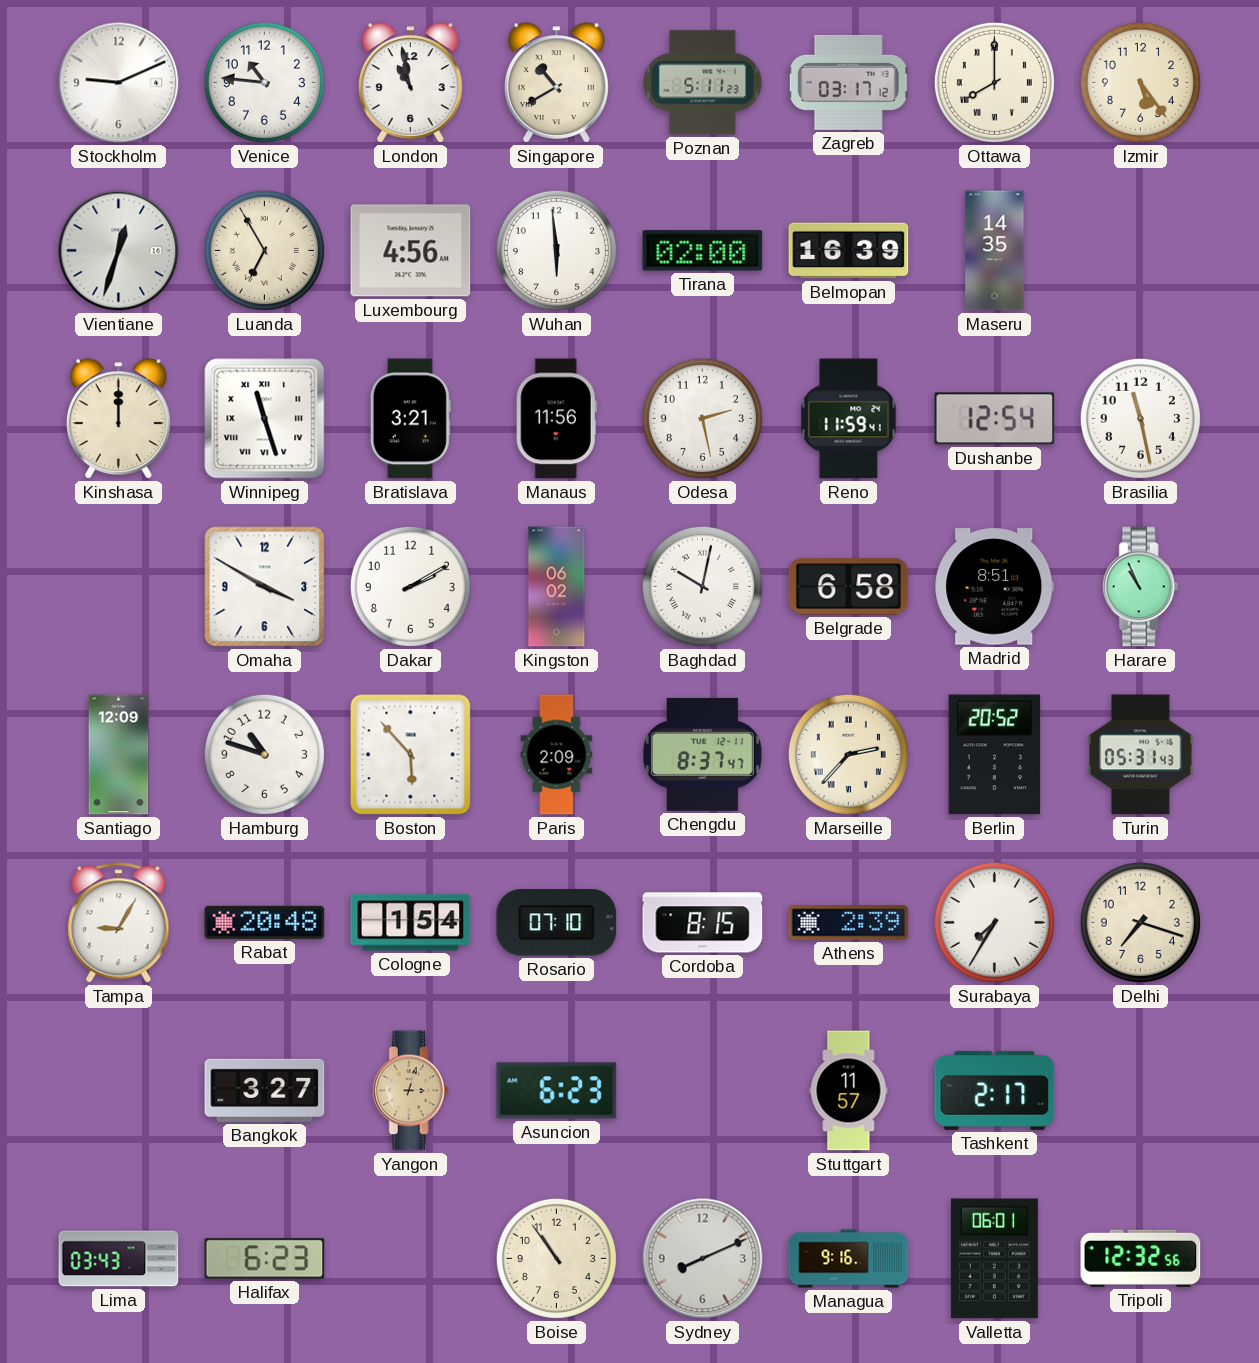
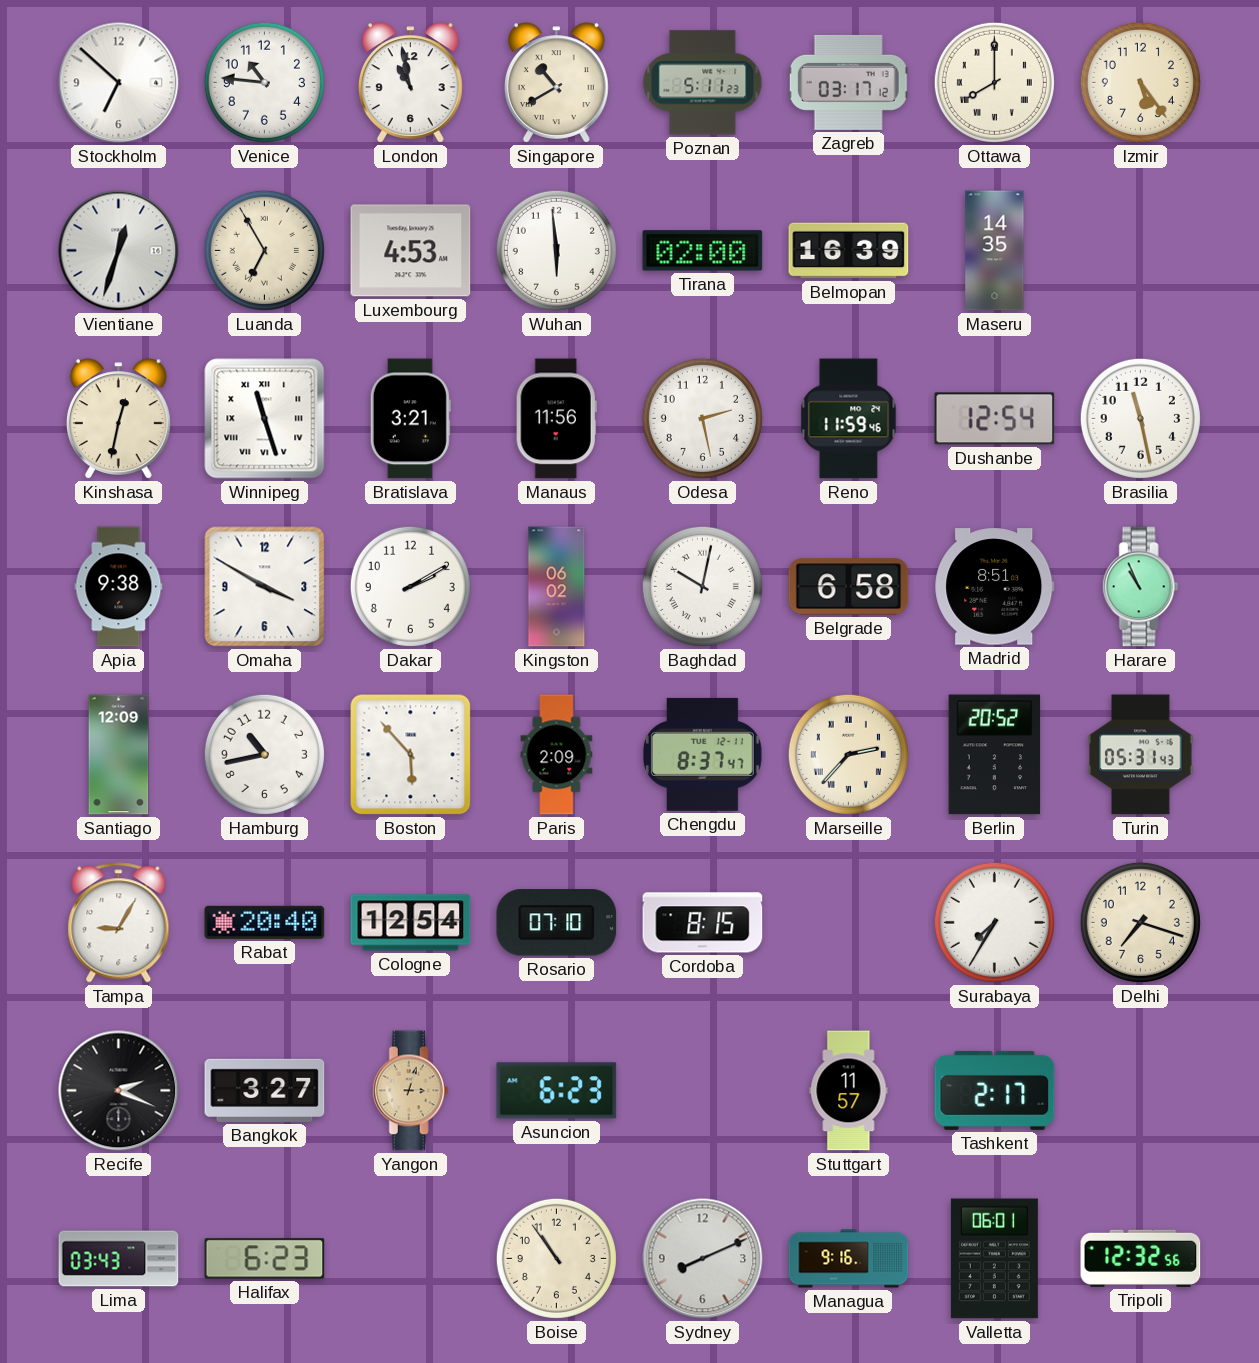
Stockholm: 9:11 -> 6:52
Luxembourg: 4:56 -> 4:53
Kinshasa: 12:00 -> 12:32
Reno: 11:59:41 -> 11:59:46
Apia: none -> 9:38
Hamburg: 10:48 -> 10:43
Rabat: 20:48 -> 20:40
Cologne: 1:54 -> 12:54
Athens: 2:39 -> none
Recife: none -> 2:19
